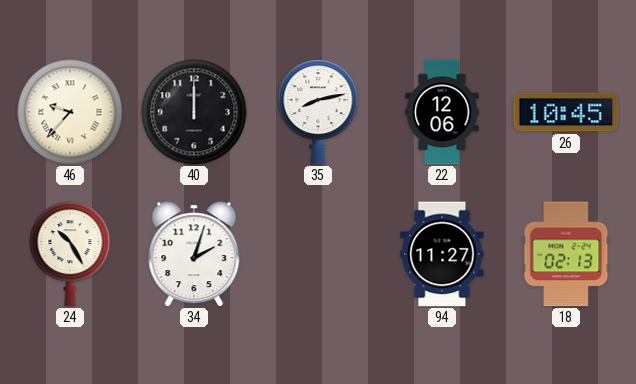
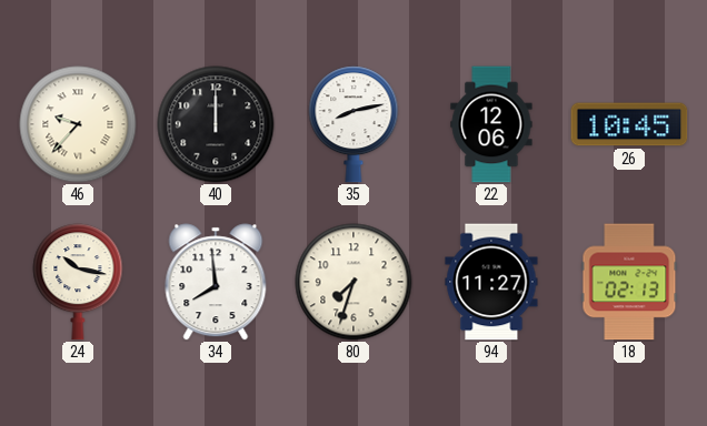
24: 10:25 -> 10:17
34: 2:03 -> 7:59
80: none -> 7:33
